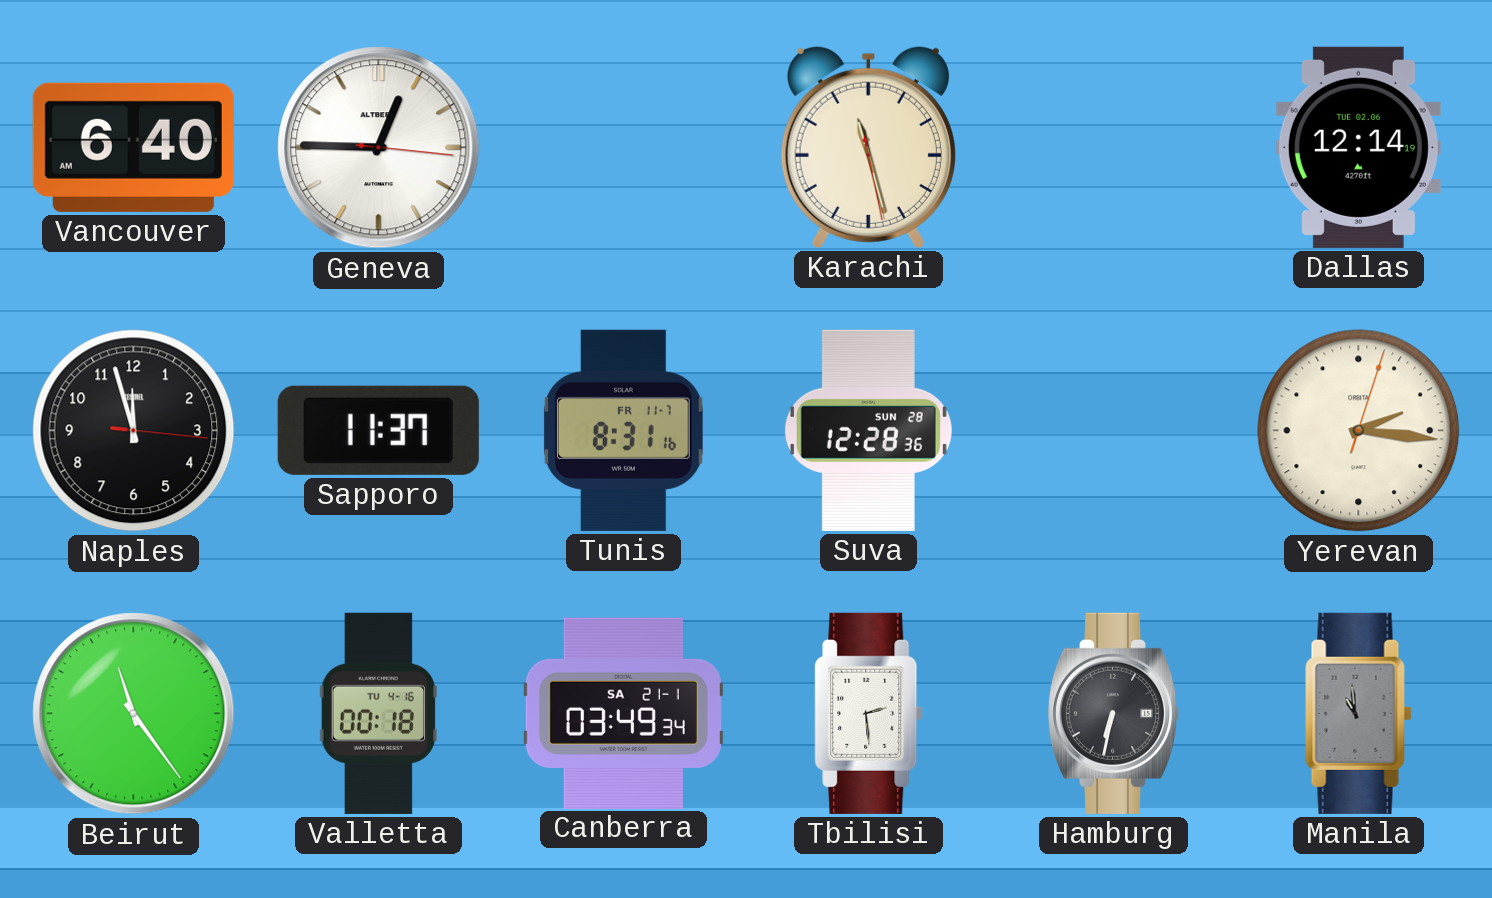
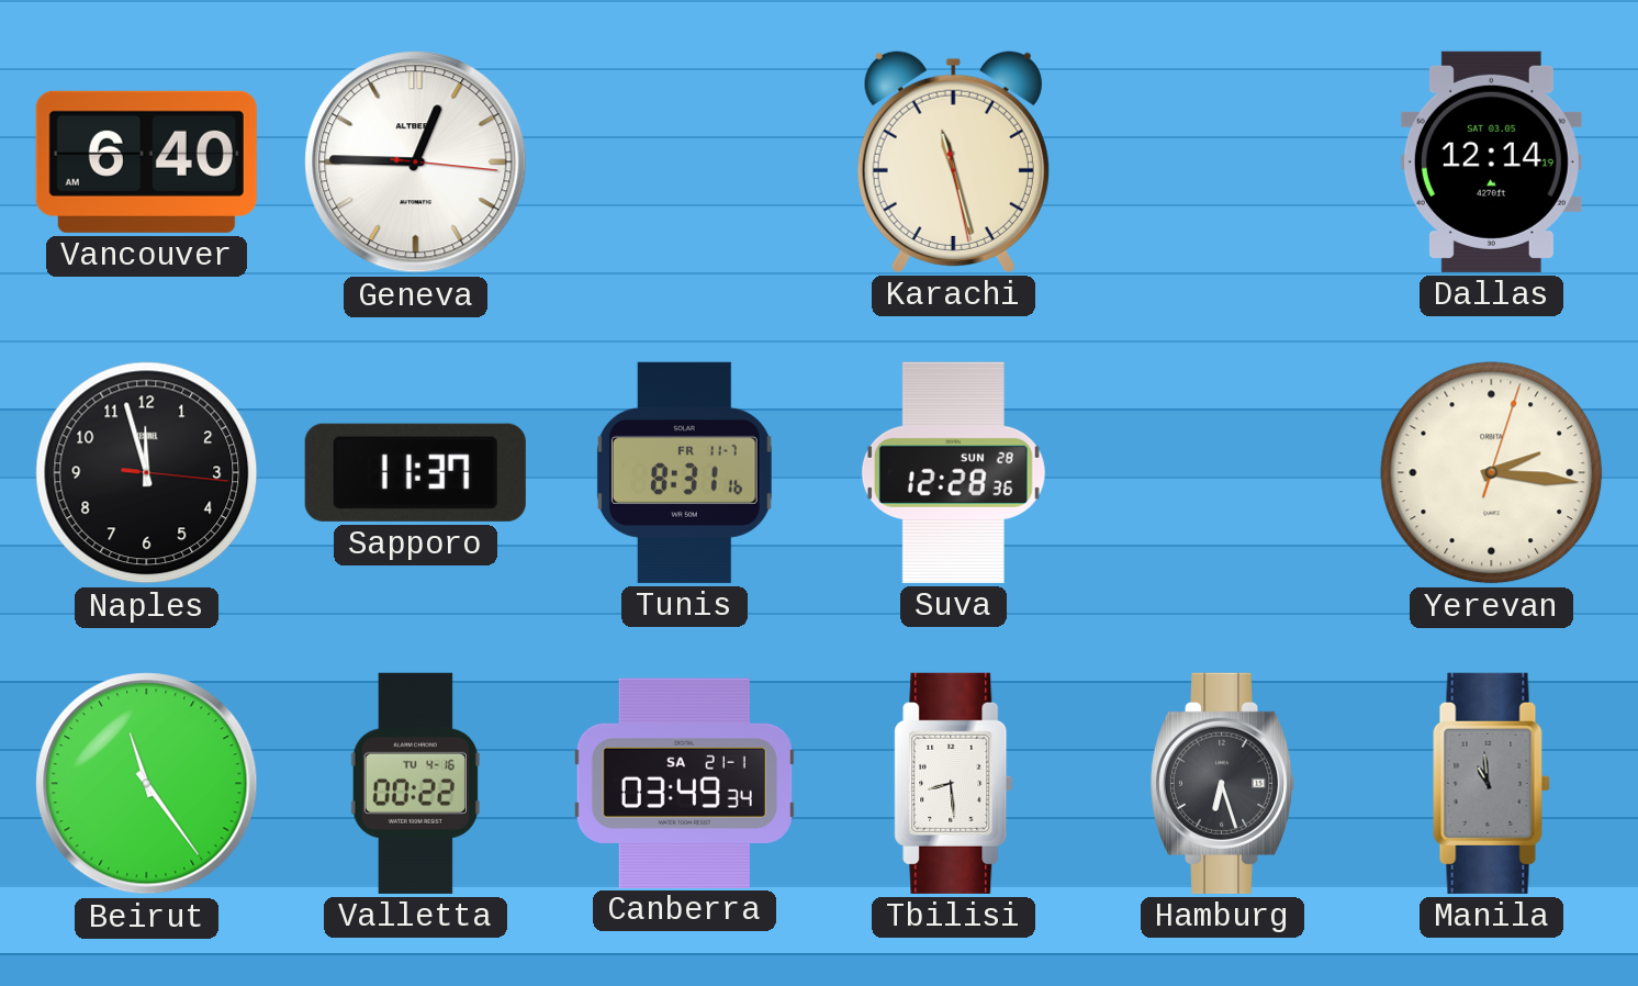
Dallas date: TUE 02.06 -> SAT 03.05
Valletta: 00:18 -> 00:22
Tbilisi: 2:29 -> 8:29
Hamburg: 6:32 -> 6:27
